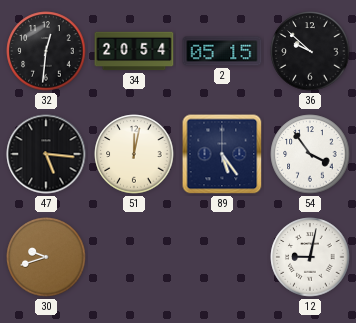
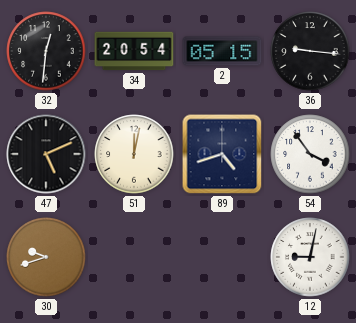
36: 9:52 -> 9:16
47: 5:16 -> 5:11
89: 5:24 -> 4:42
